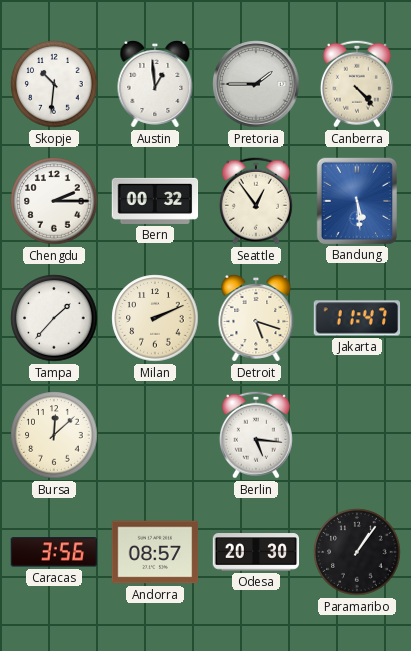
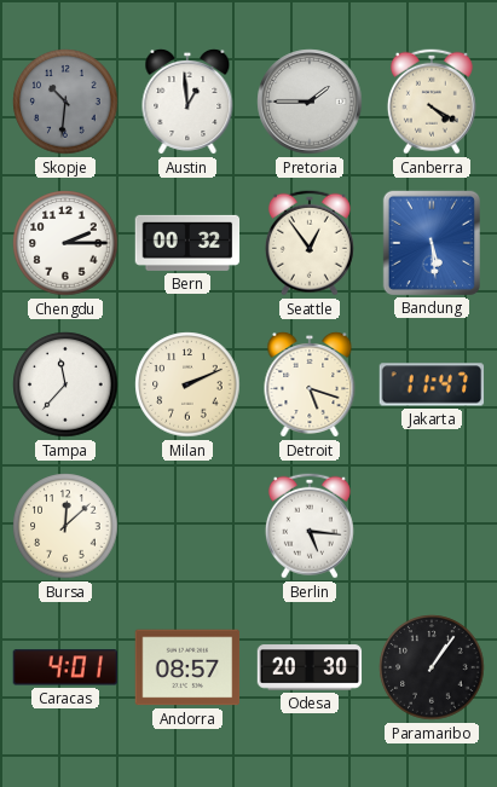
Skopje dial: white -> grey
Canberra: 4:23 -> 4:20
Tampa: 1:37 -> 11:37
Caracas: 3:56 -> 4:01
